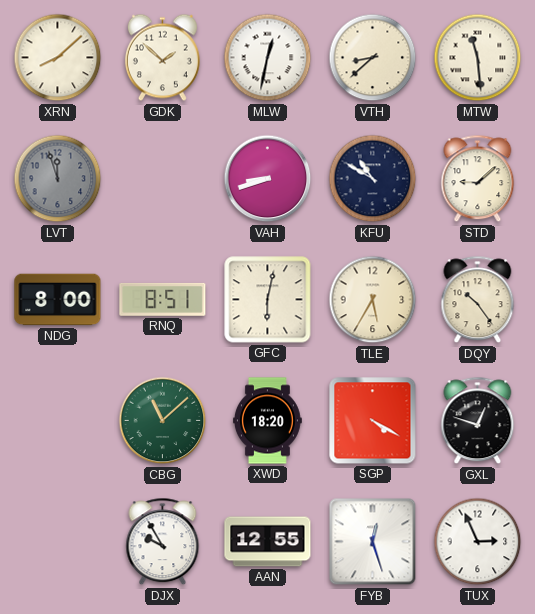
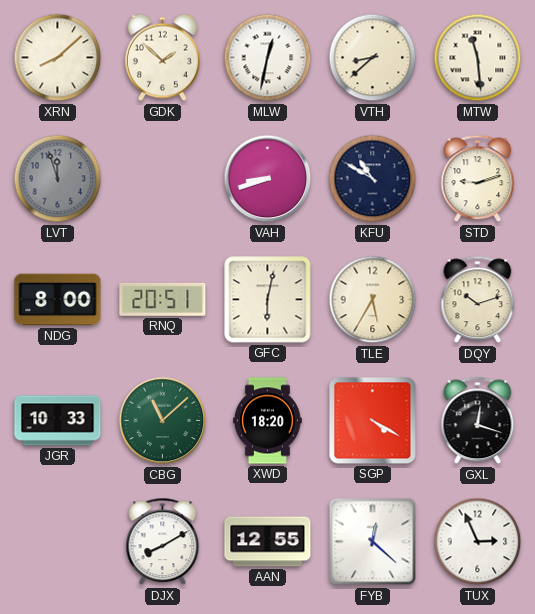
STD: 9:08 -> 9:12
RNQ: 8:51 -> 20:51
DQY: 10:24 -> 10:12
JGR: none -> 10:33
GXL: 12:48 -> 12:18
DJX: 9:55 -> 8:10
FYB: 12:27 -> 12:22
